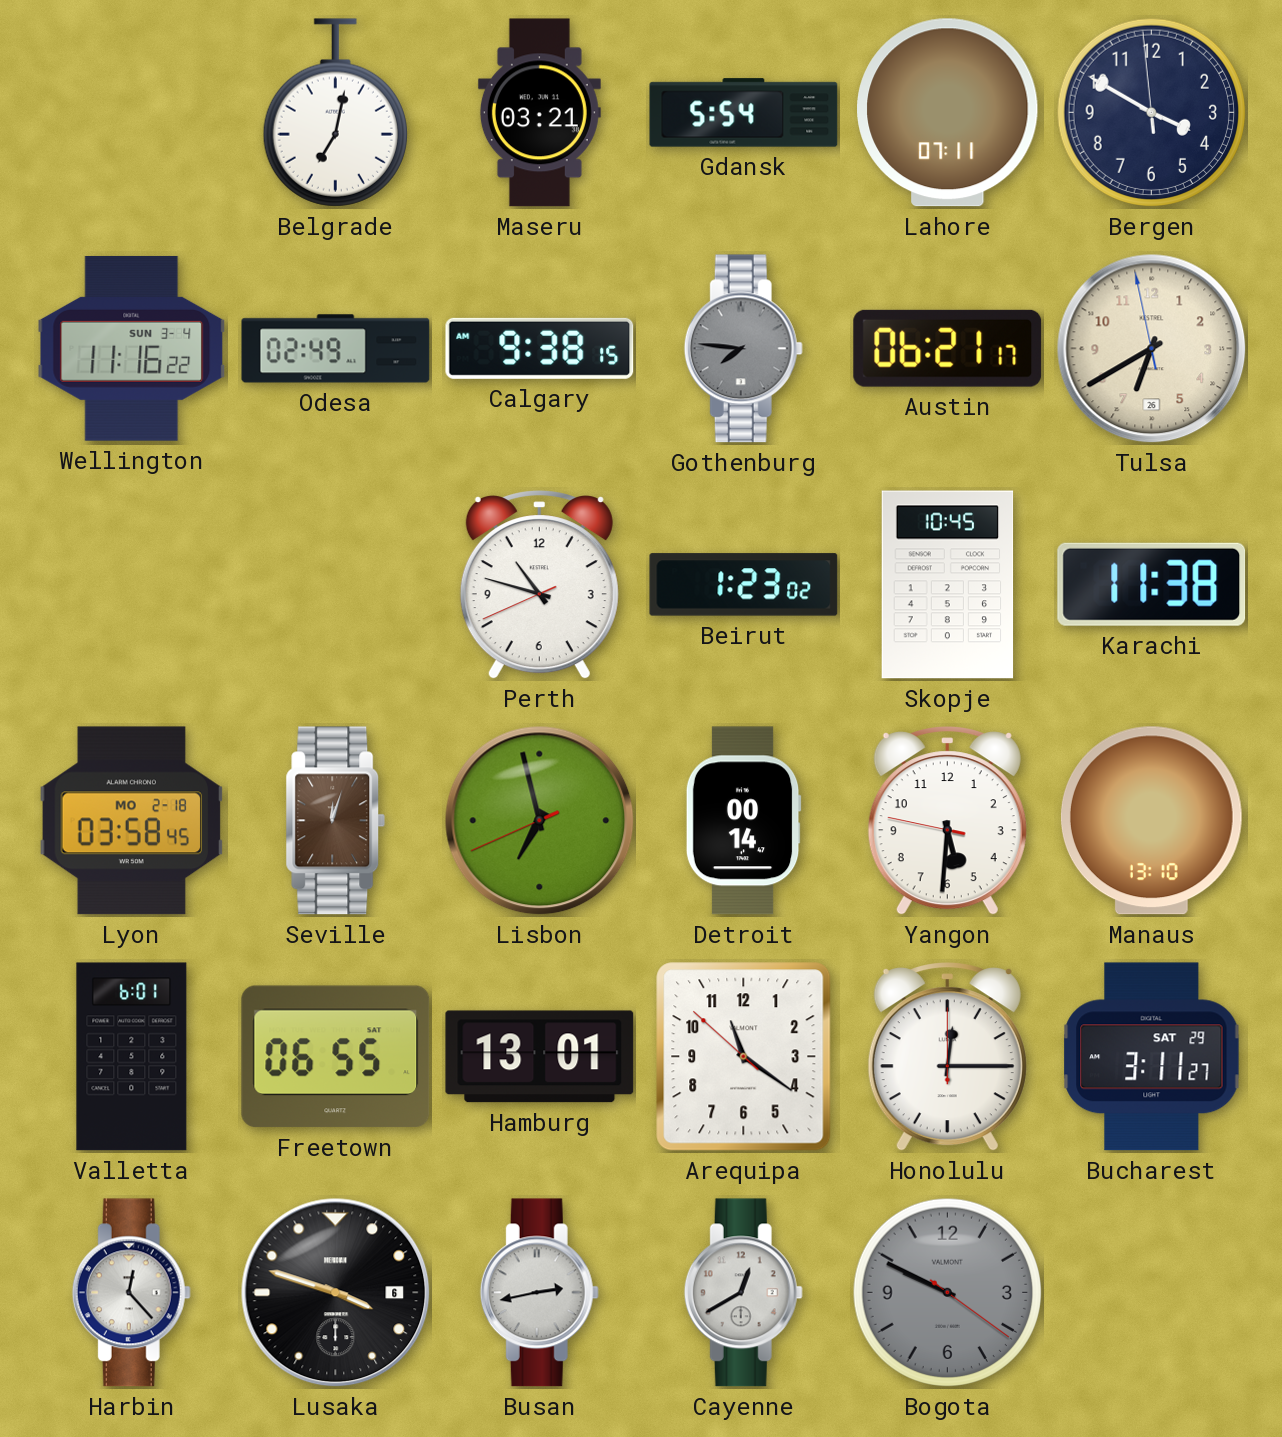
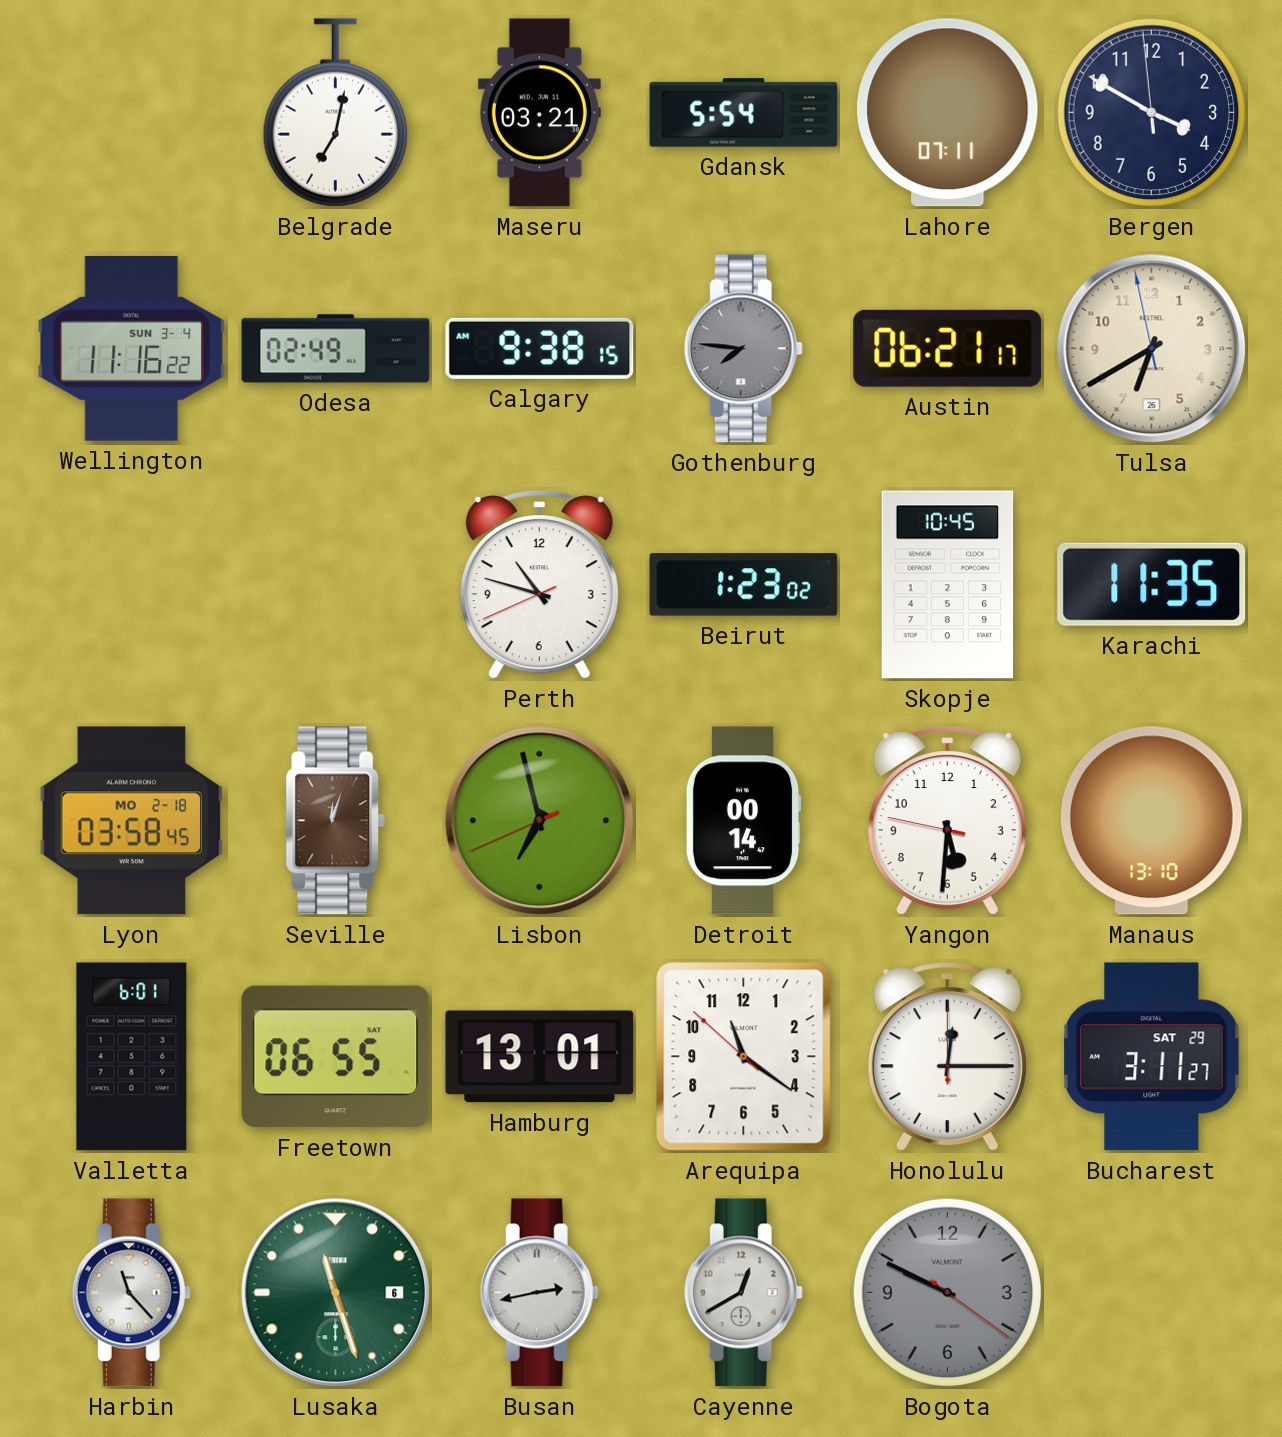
Karachi: 11:38 -> 11:35
Harbin: 12:23 -> 11:23
Lusaka: 3:48 -> 11:27
Lusaka dial: black -> green
